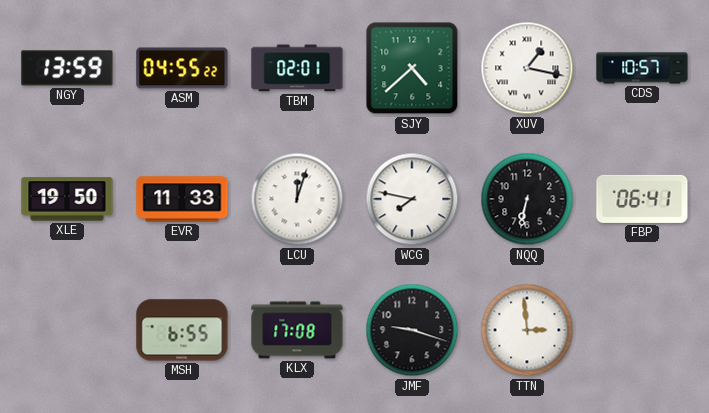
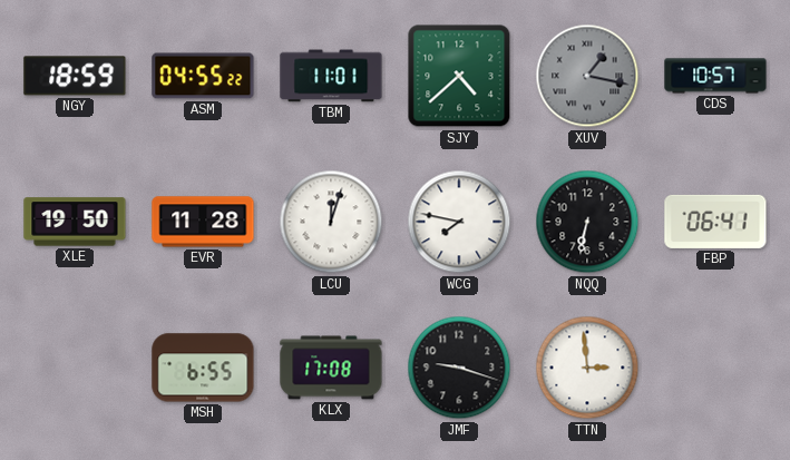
NGY: 13:59 -> 18:59
TBM: 02:01 -> 11:01
XUV dial: white -> grey
EVR: 11:33 -> 11:28
